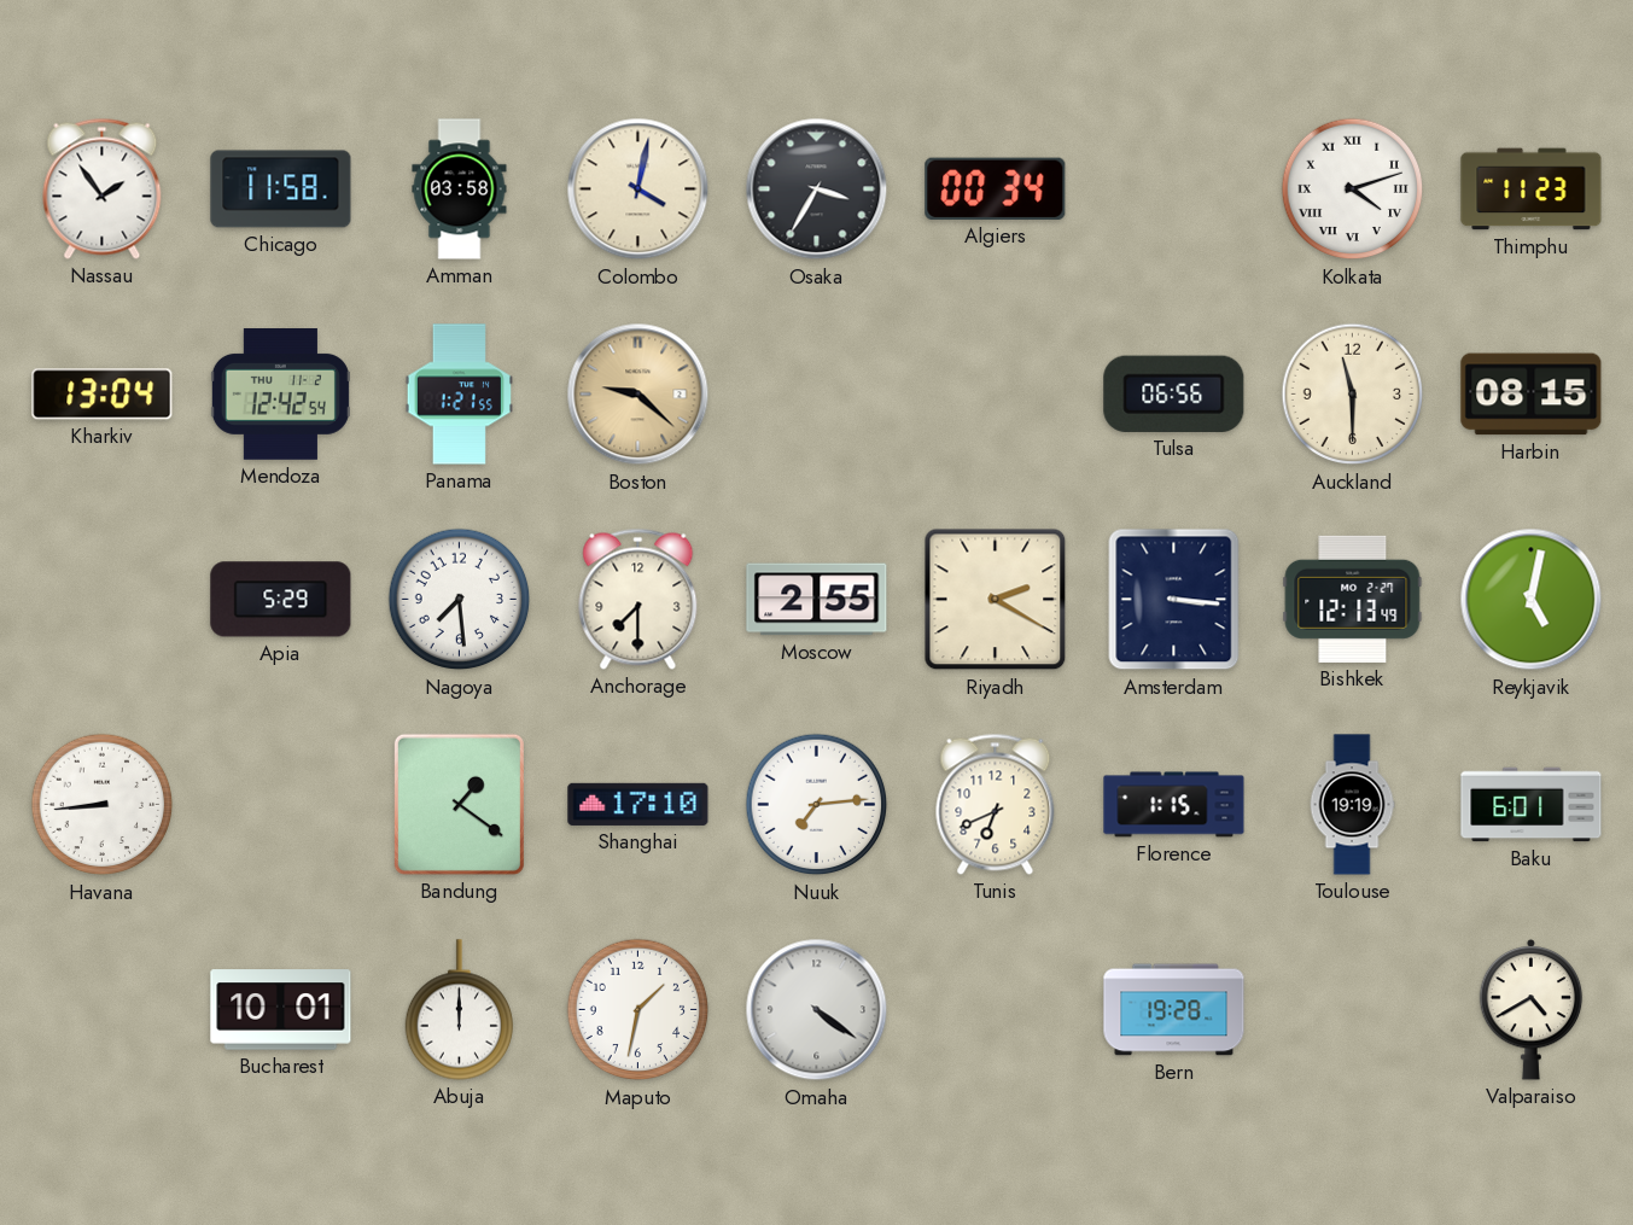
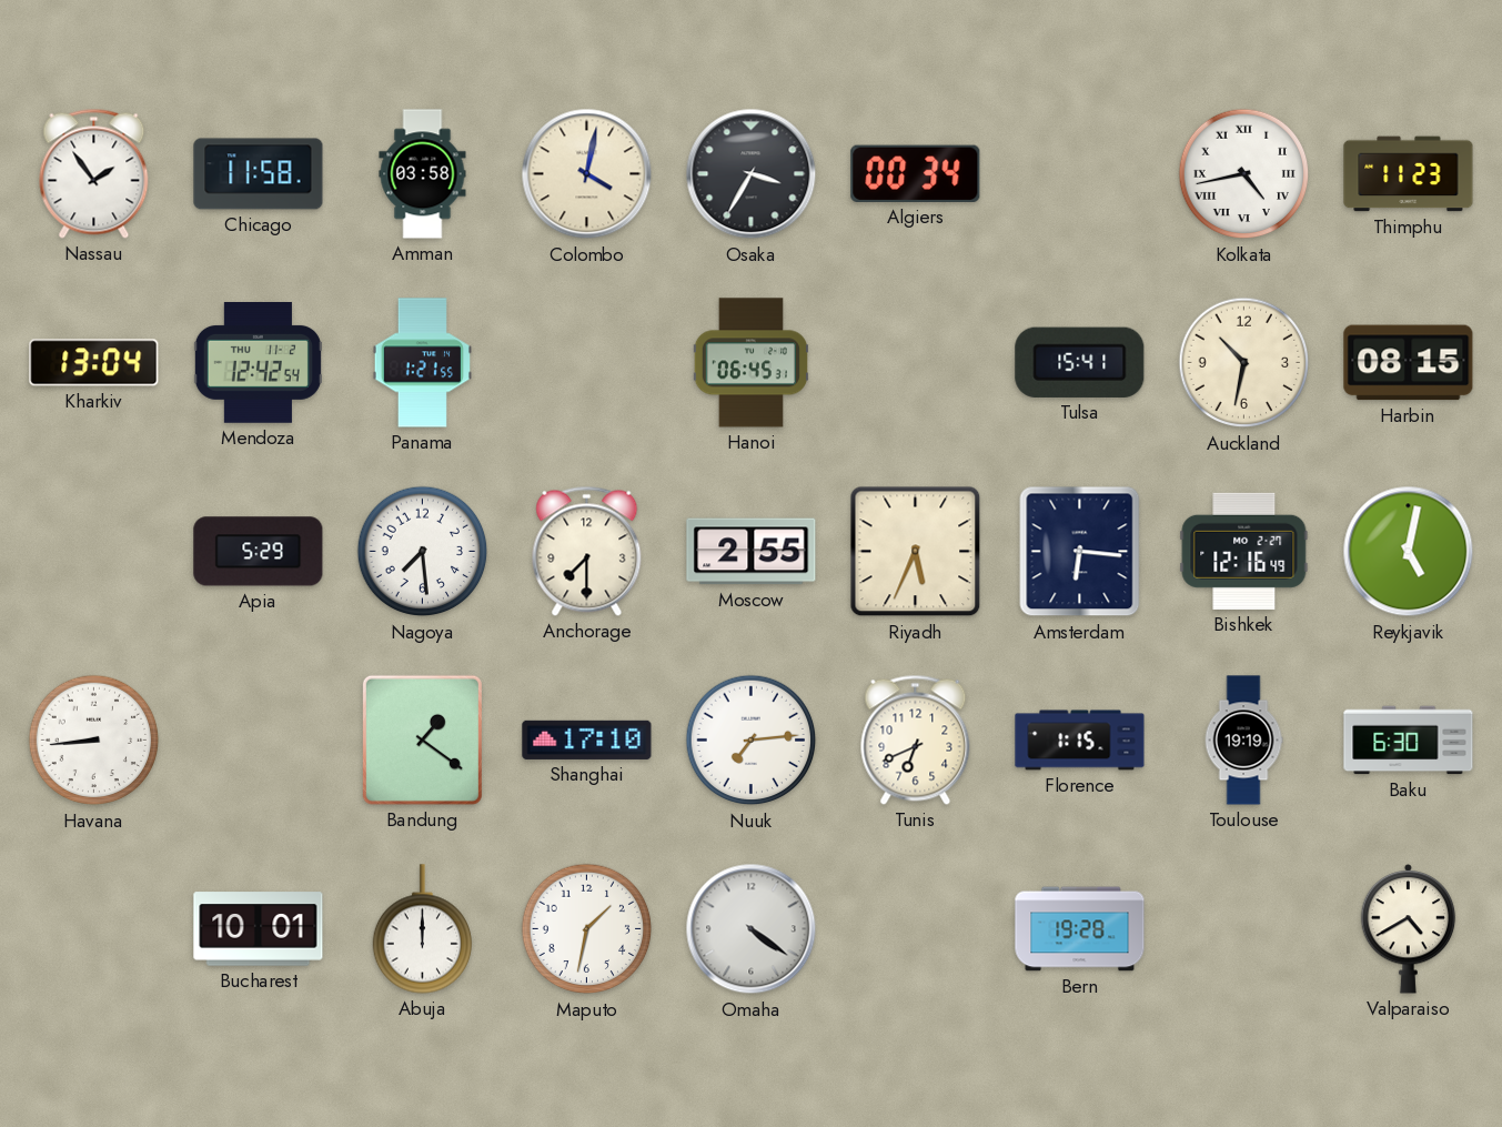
Kolkata: 4:12 -> 4:43
Boston: 9:22 -> none
Hanoi: none -> 06:45
Tulsa: 06:56 -> 15:41
Auckland: 11:30 -> 10:32
Riyadh: 2:20 -> 5:34
Amsterdam: 3:16 -> 6:16
Bishkek: 12:13 -> 12:16
Baku: 6:01 -> 6:30
